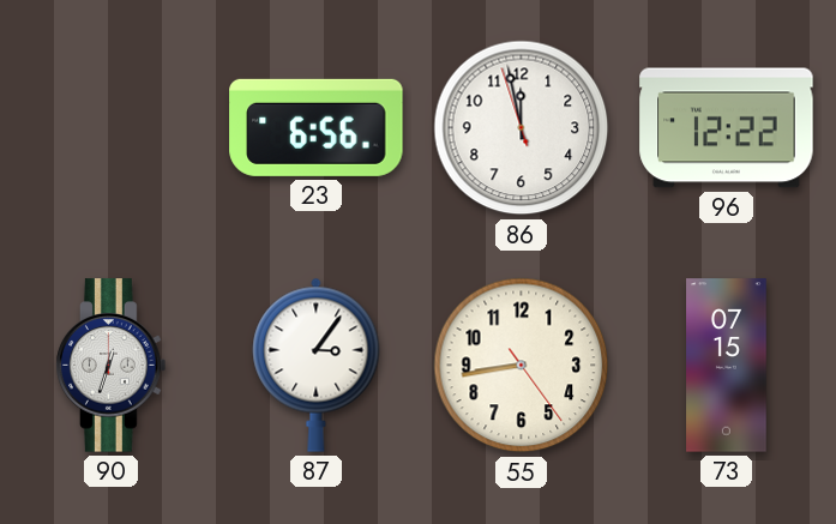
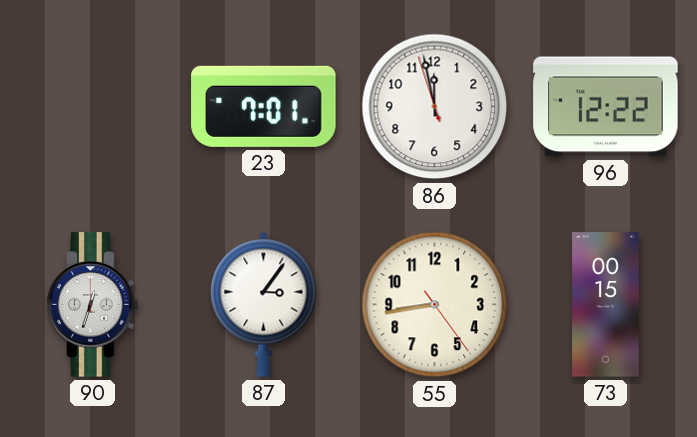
23: 6:56 -> 7:01
73: 07:15 -> 00:15
